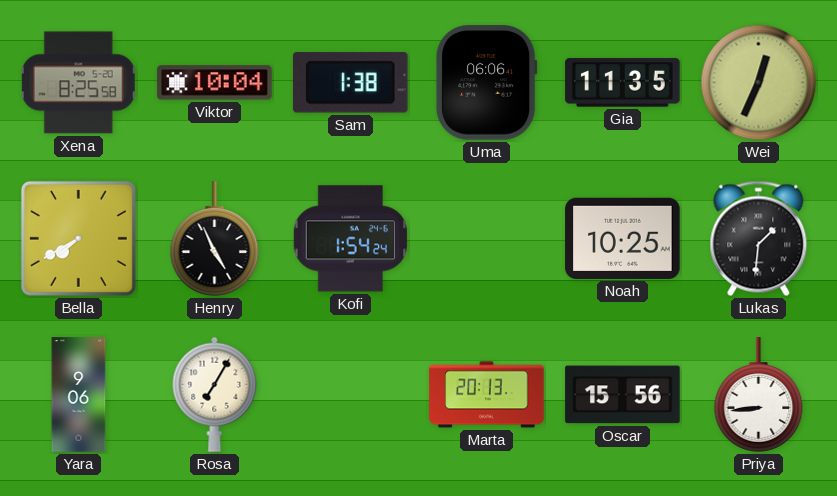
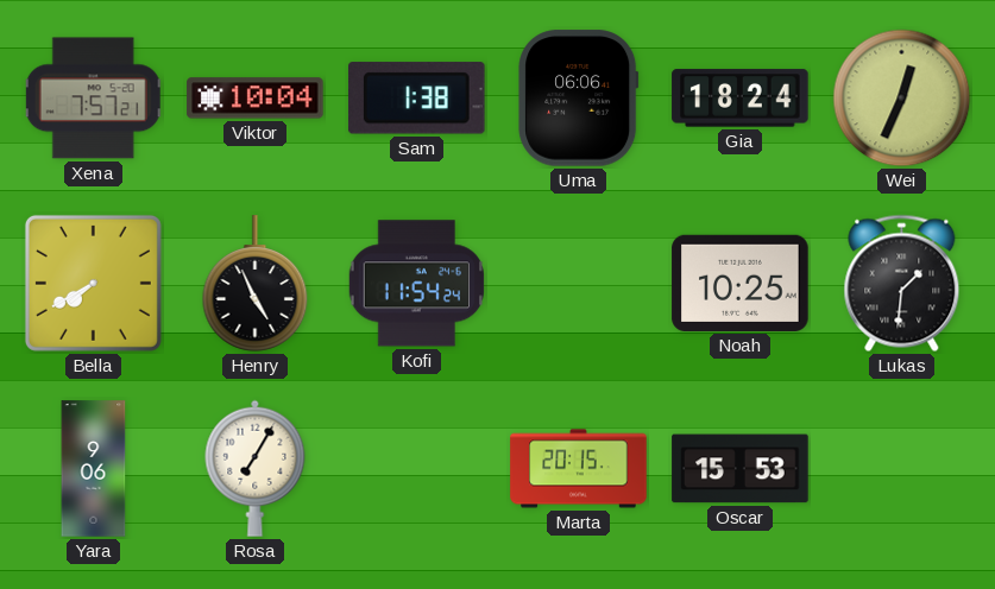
Xena: 8:25 -> 7:57
Gia: 11:35 -> 18:24
Kofi: 1:54 -> 11:54
Marta: 20:13 -> 20:15
Oscar: 15:56 -> 15:53
Priya: 8:44 -> none
